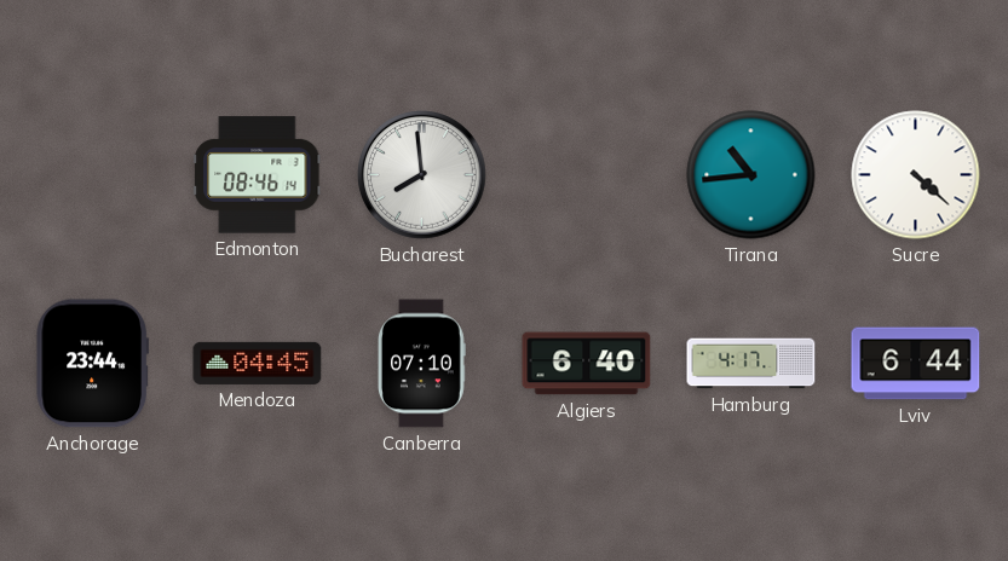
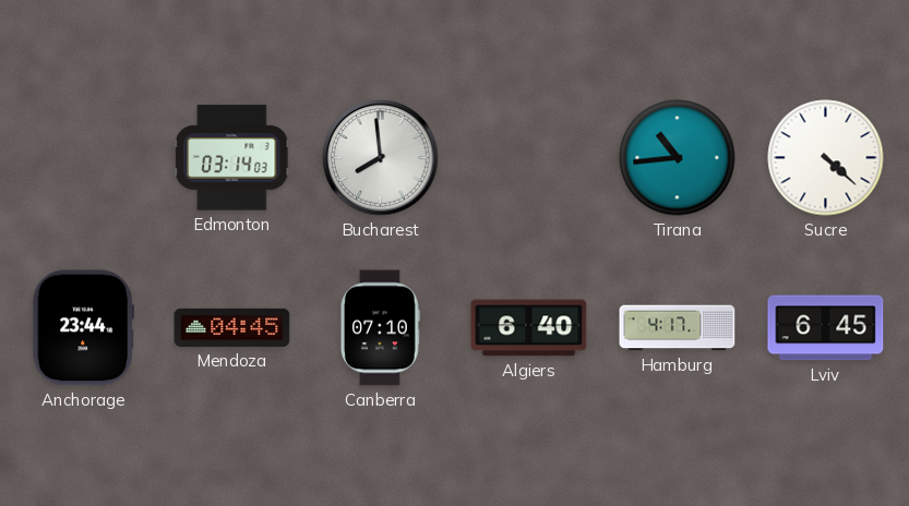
Edmonton: 08:46 -> 03:14
Lviv: 6:44 -> 6:45
